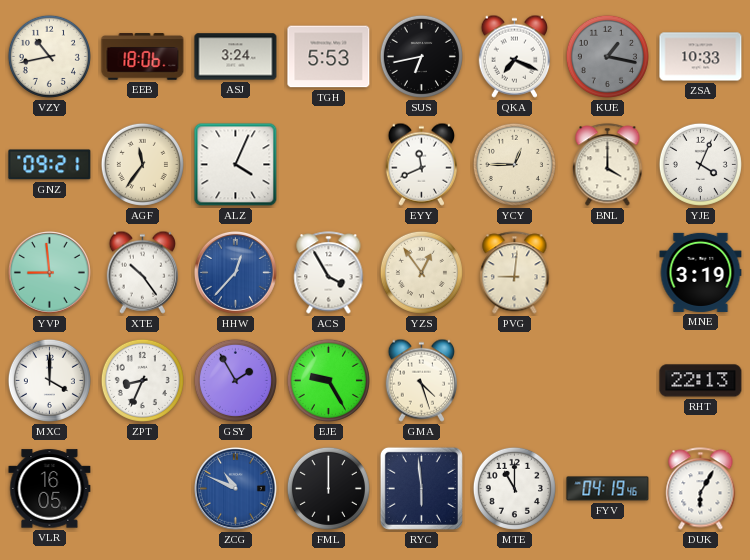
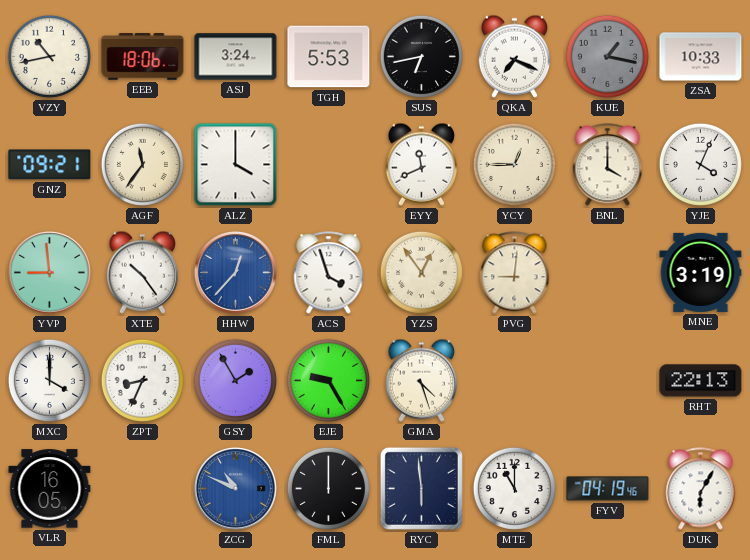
ALZ: 4:04 -> 4:00
ACS: 3:55 -> 3:57
